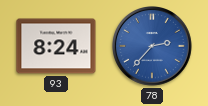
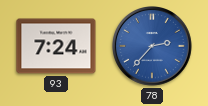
93: 8:24 -> 7:24
